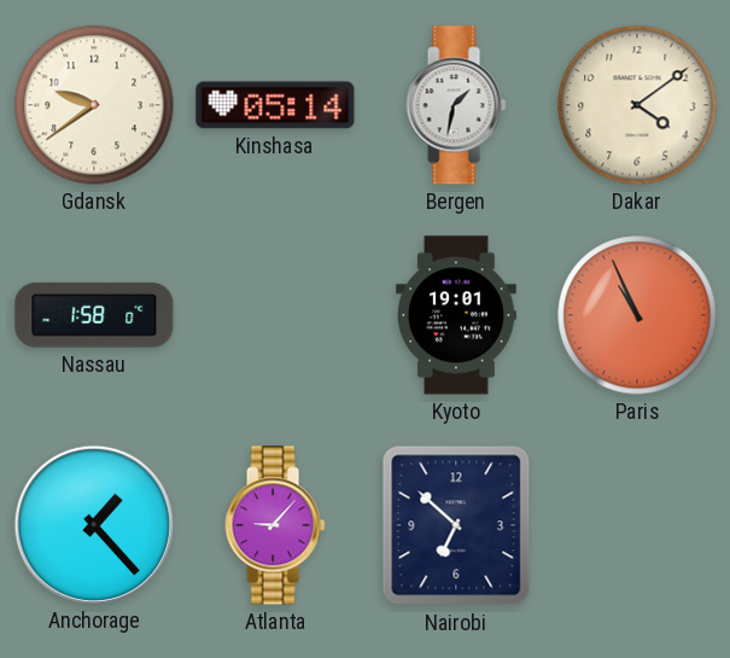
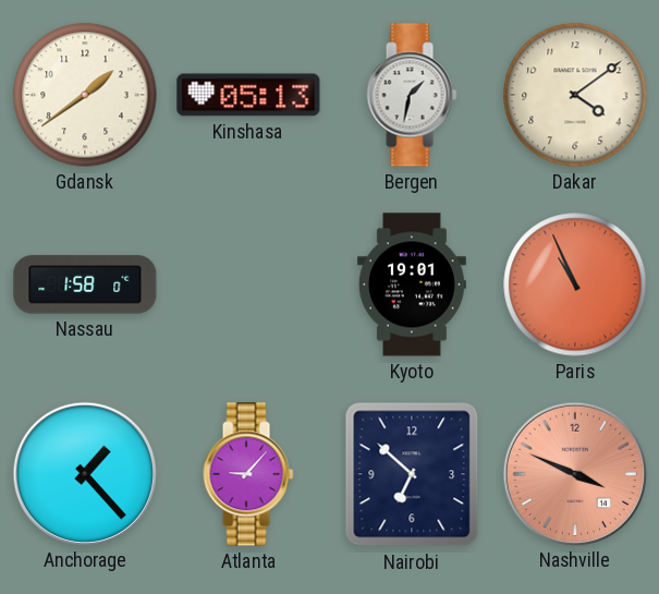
Gdansk: 9:39 -> 1:39
Kinshasa: 05:14 -> 05:13
Nashville: none -> 3:49
